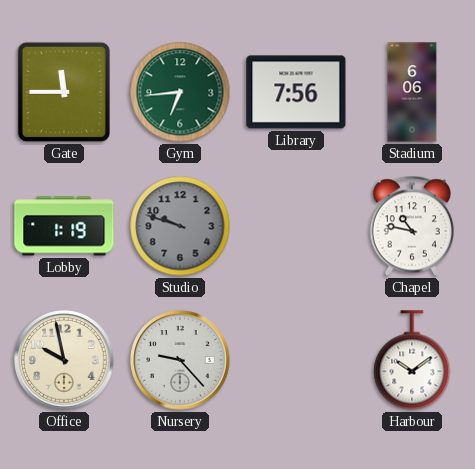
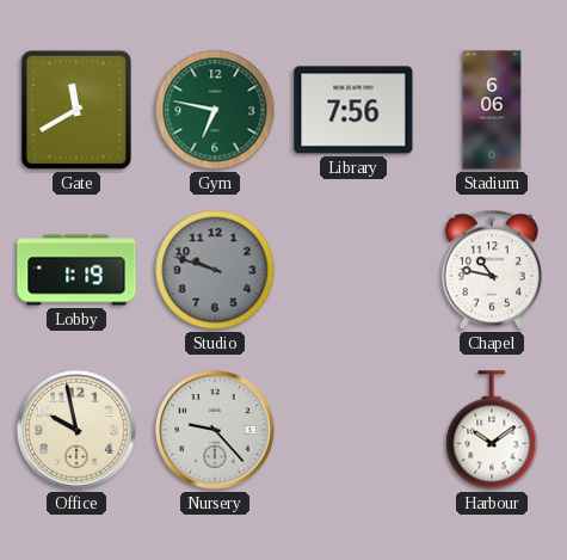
Gate: 11:45 -> 11:40
Gym: 6:44 -> 6:47
